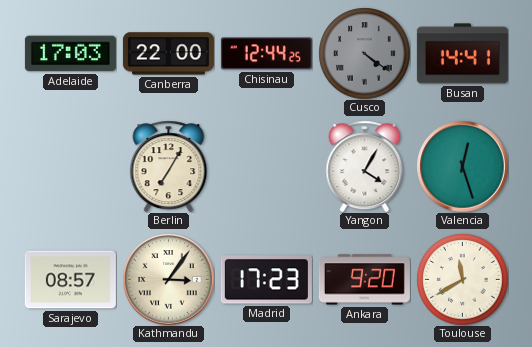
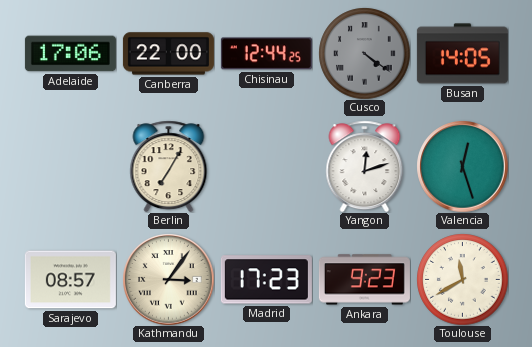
Adelaide: 17:03 -> 17:06
Busan: 14:41 -> 14:05
Yangon: 4:05 -> 12:12
Ankara: 9:20 -> 9:23
